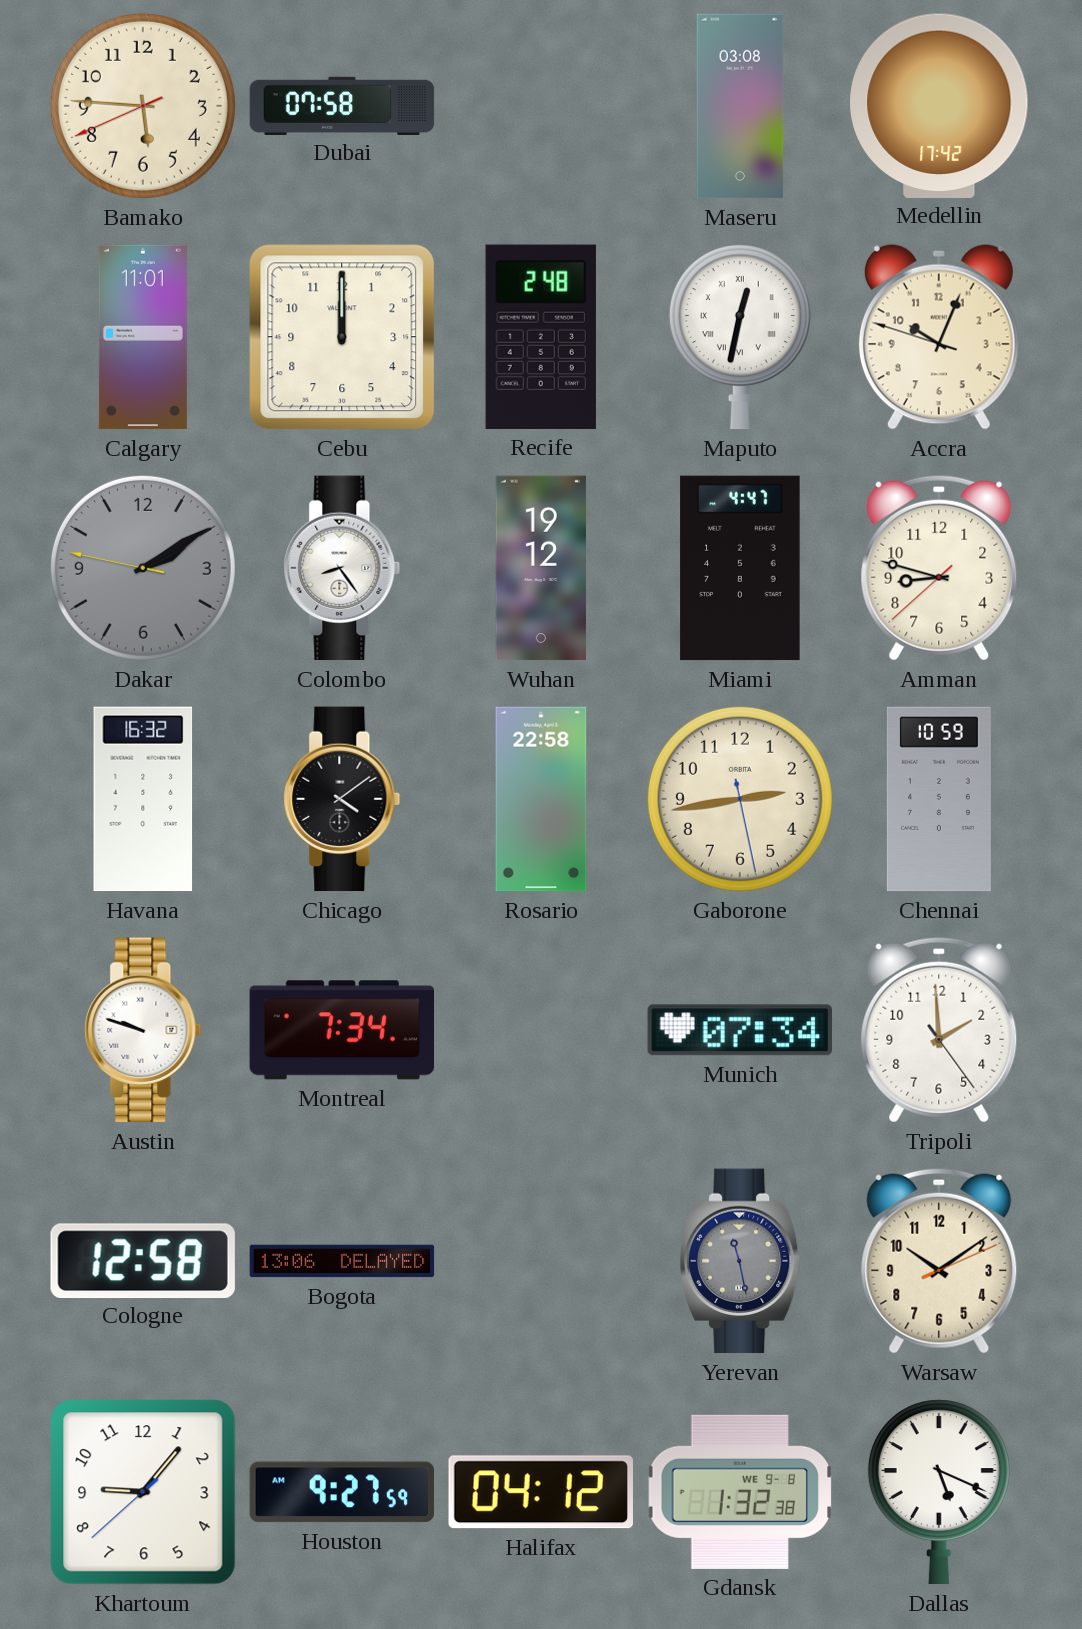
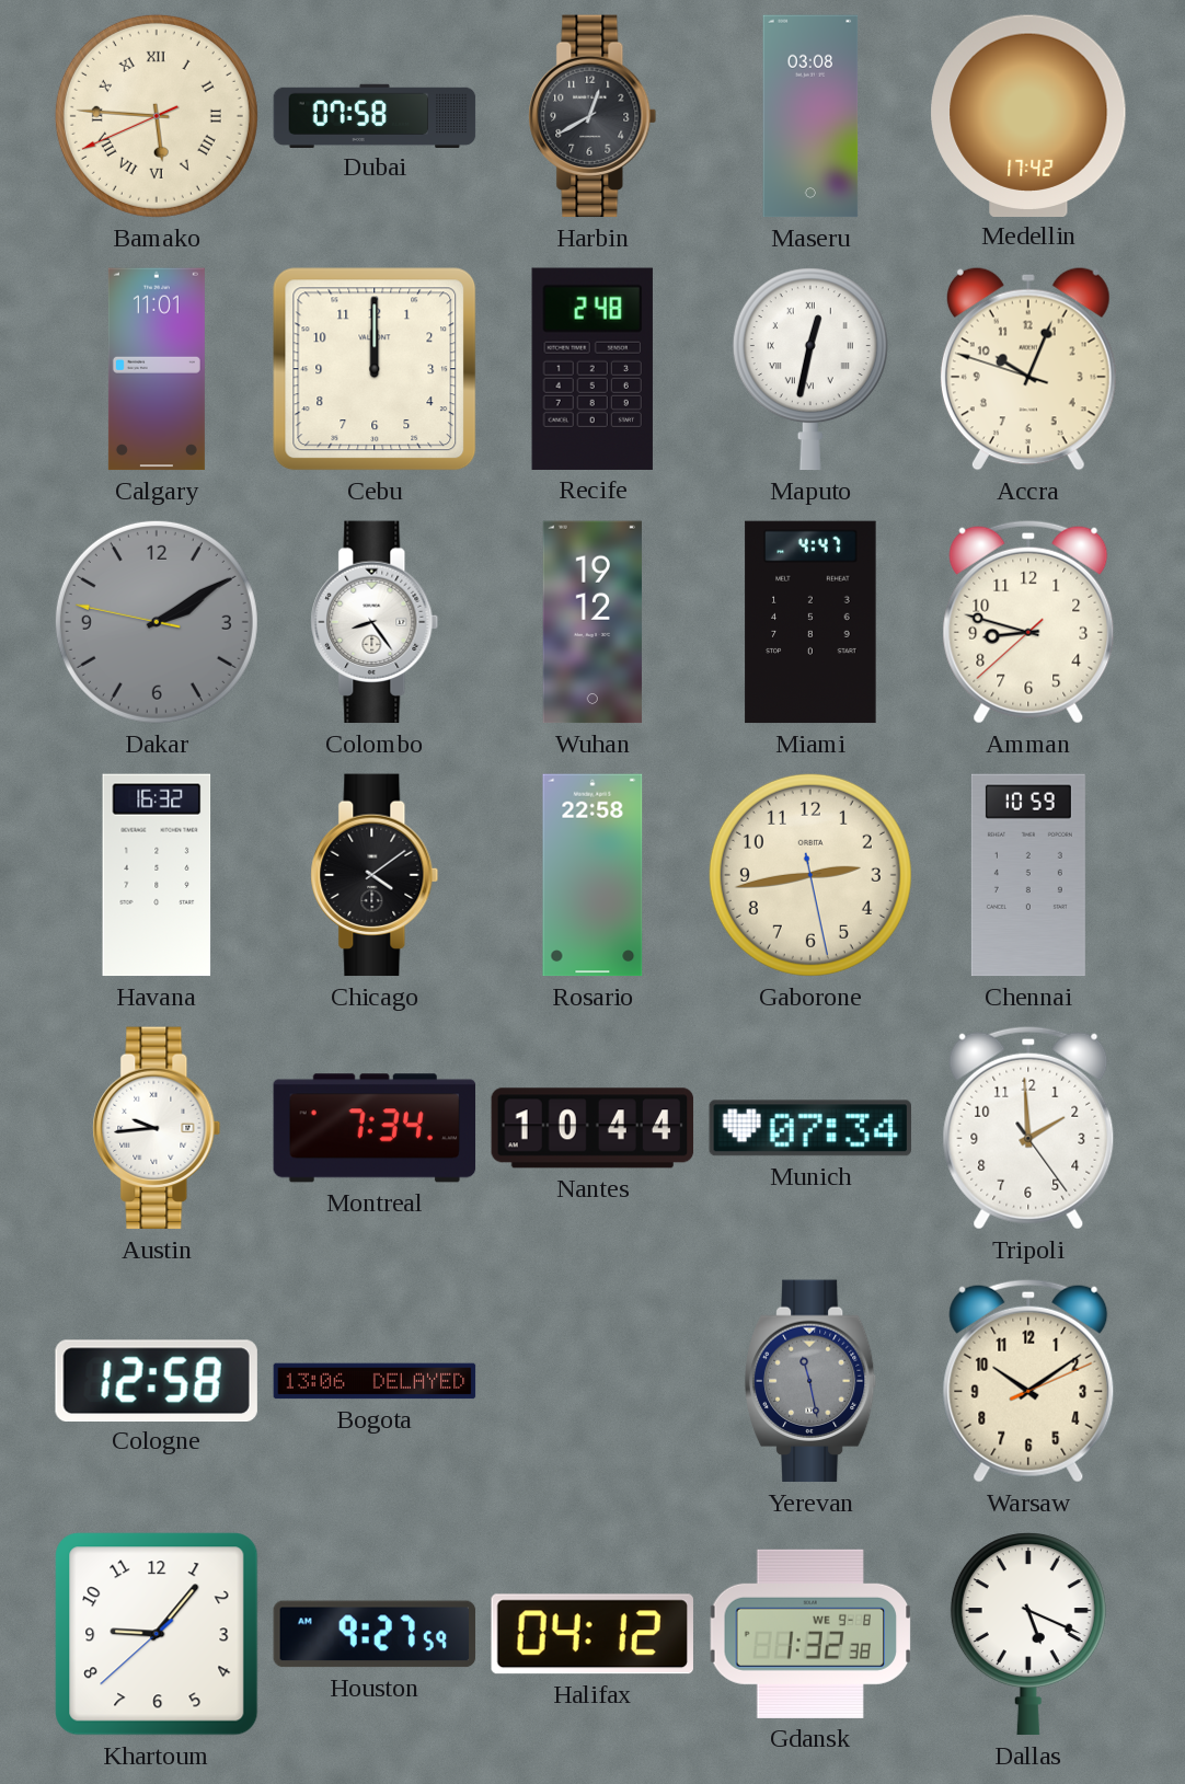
Bamako numerals: Arabic -> Roman
Harbin: none -> 12:40
Austin: 9:48 -> 9:44
Nantes: none -> 10:44
